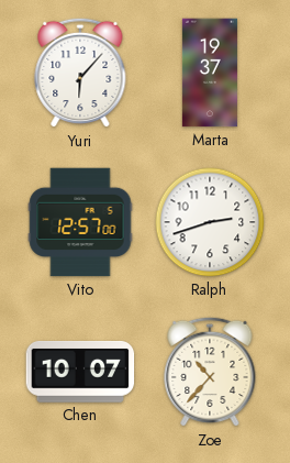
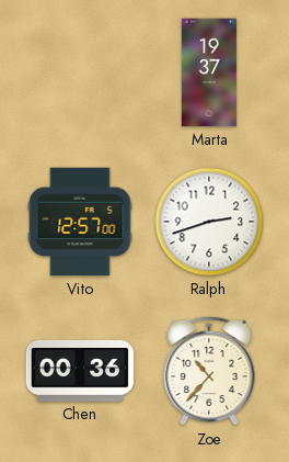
Yuri: 6:07 -> none
Chen: 10:07 -> 00:36
